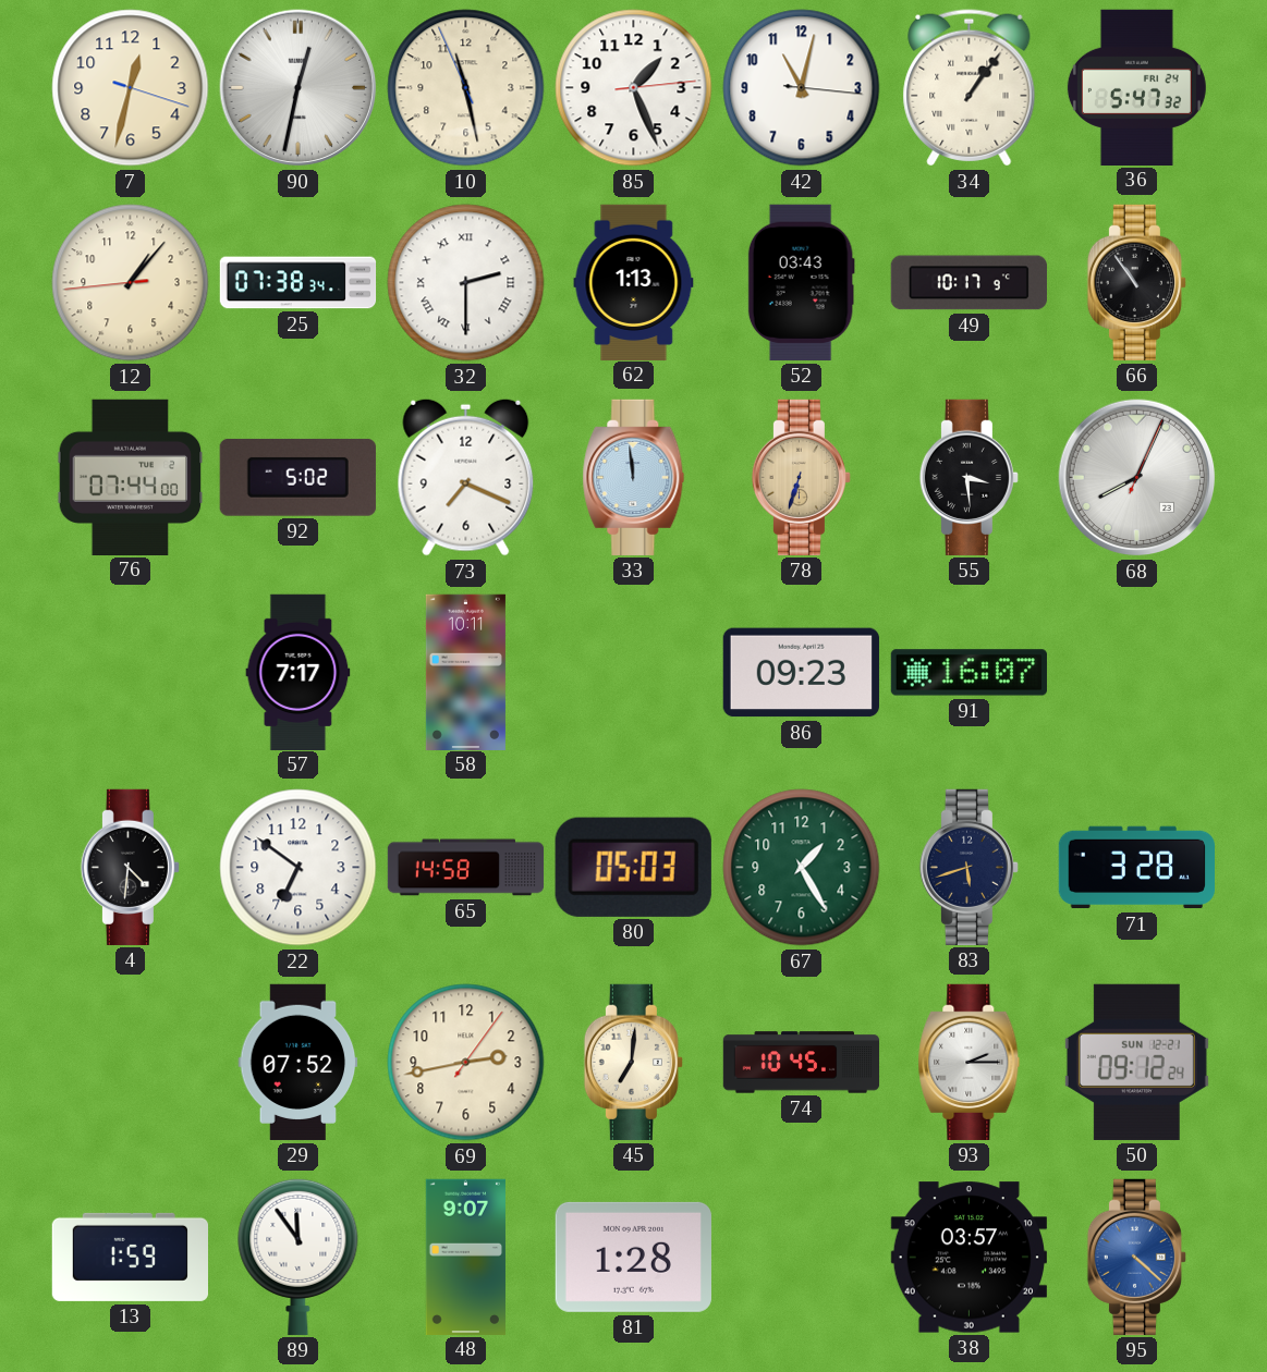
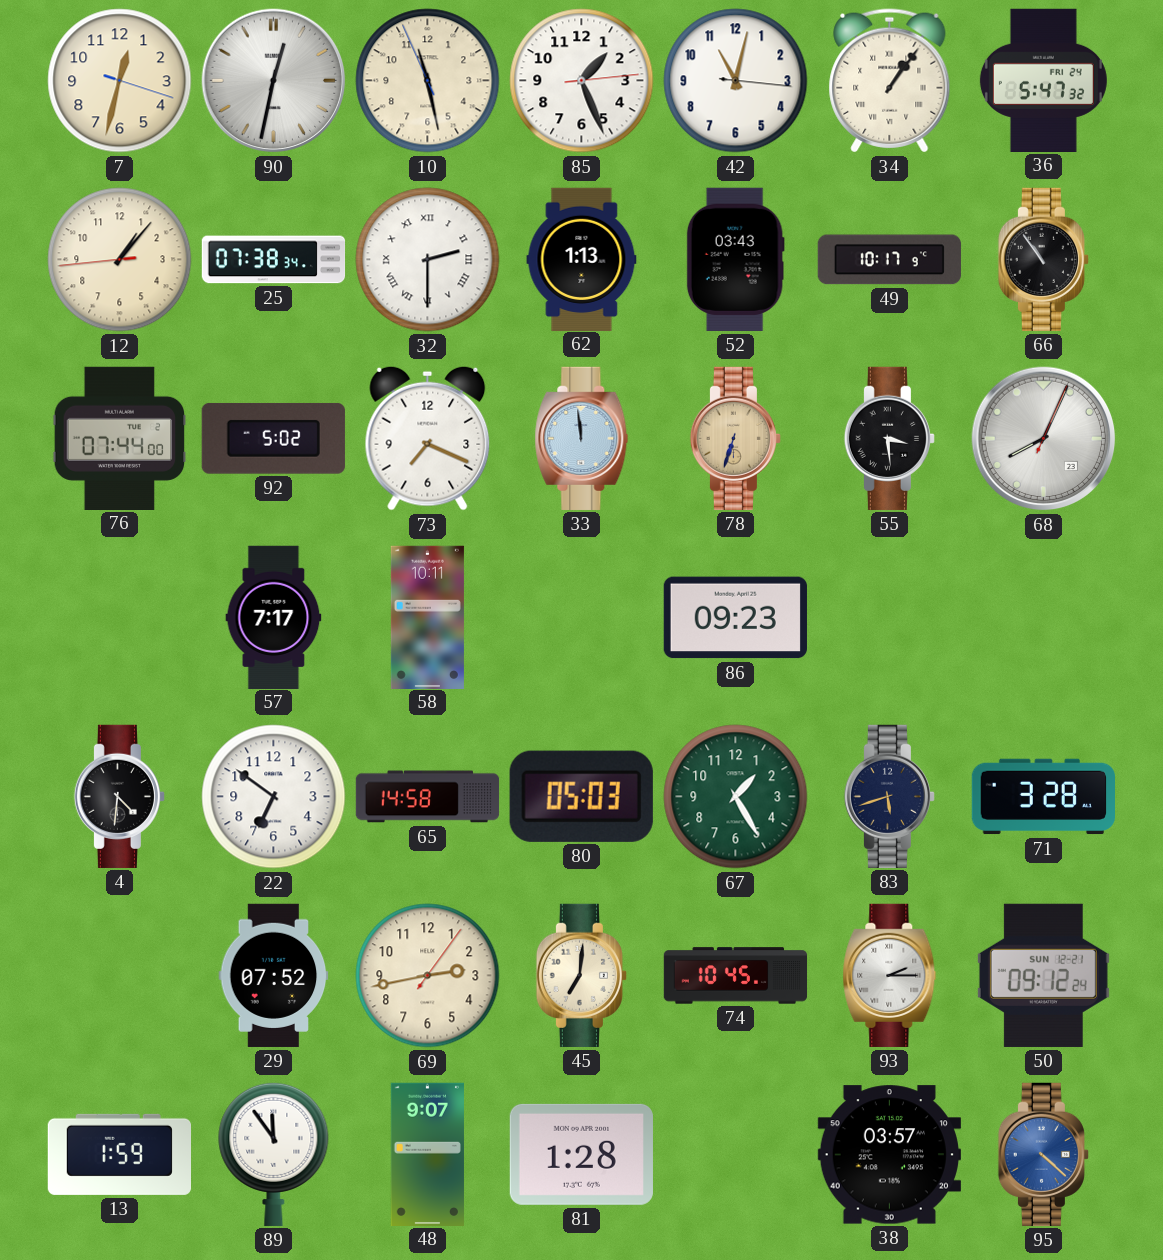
91: 16:07 -> none
